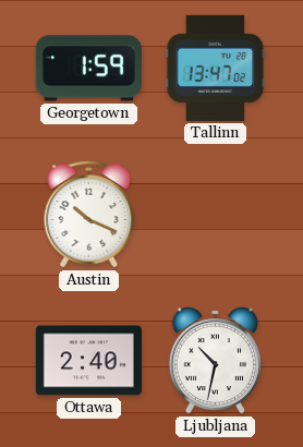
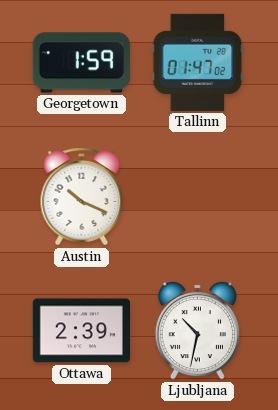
Tallinn: 13:47 -> 01:47
Ottawa: 2:40 -> 2:39
